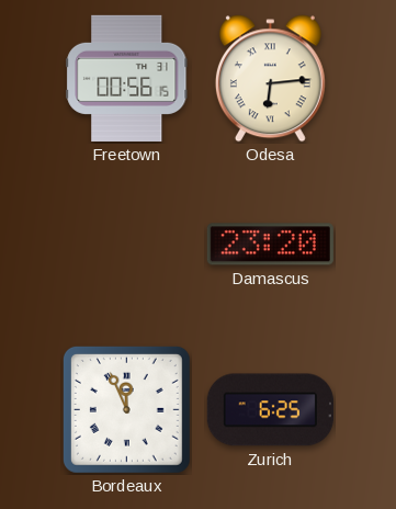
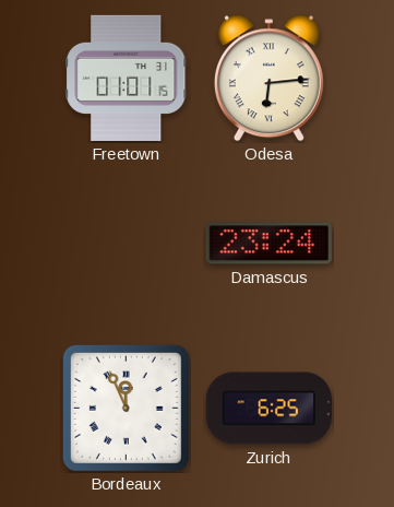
Freetown: 00:56 -> 01:01
Damascus: 23:20 -> 23:24
